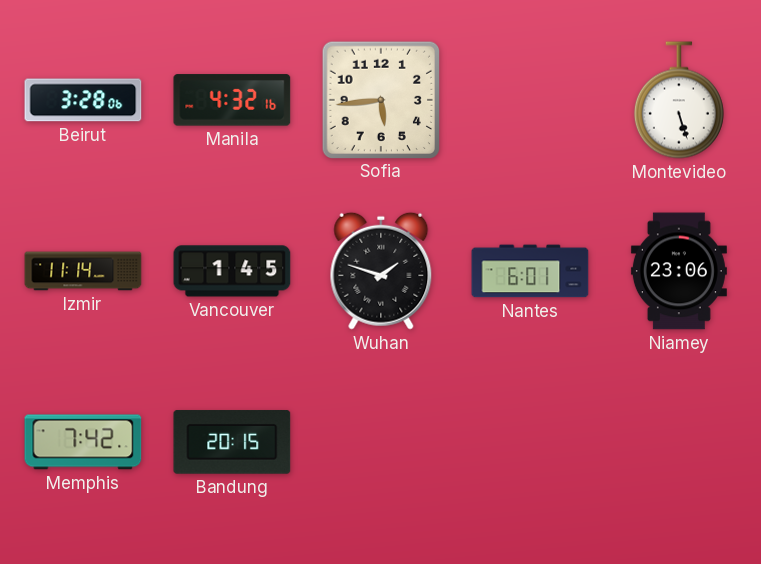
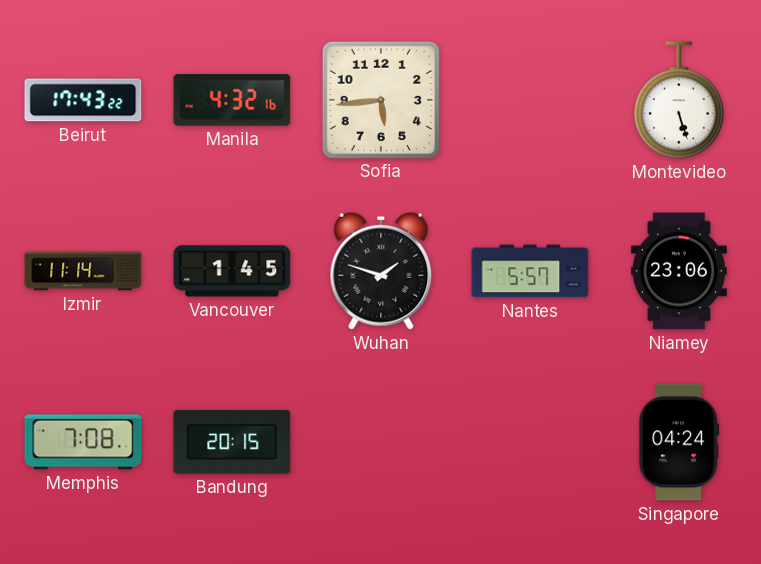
Beirut: 3:28 -> 17:43
Nantes: 6:01 -> 5:57
Memphis: 7:42 -> 7:08
Singapore: none -> 04:24
